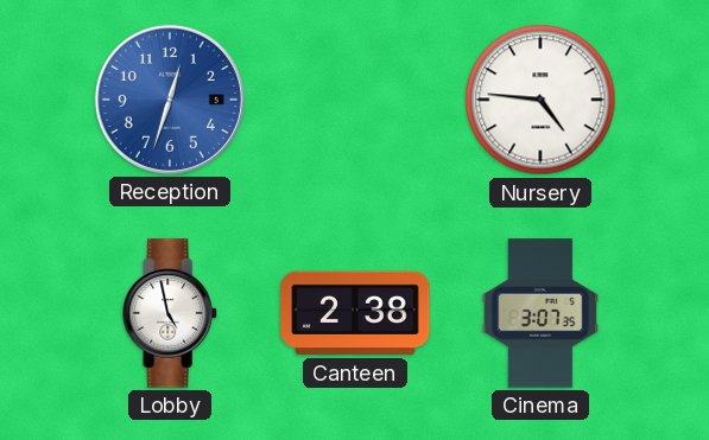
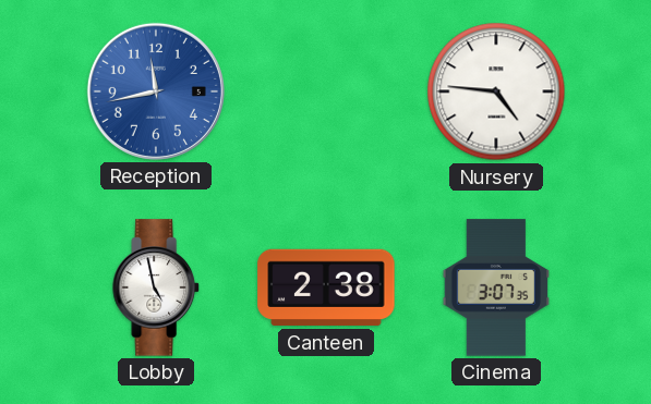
Reception: 12:33 -> 11:43
